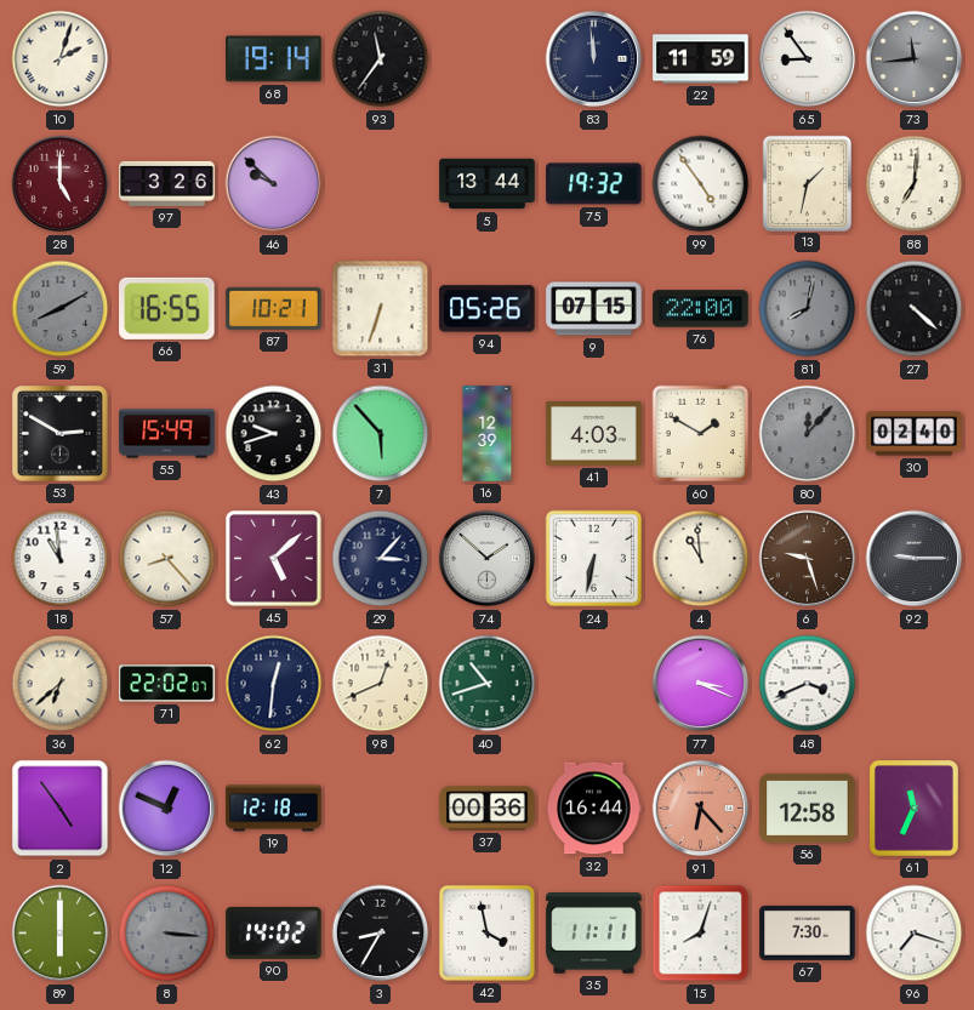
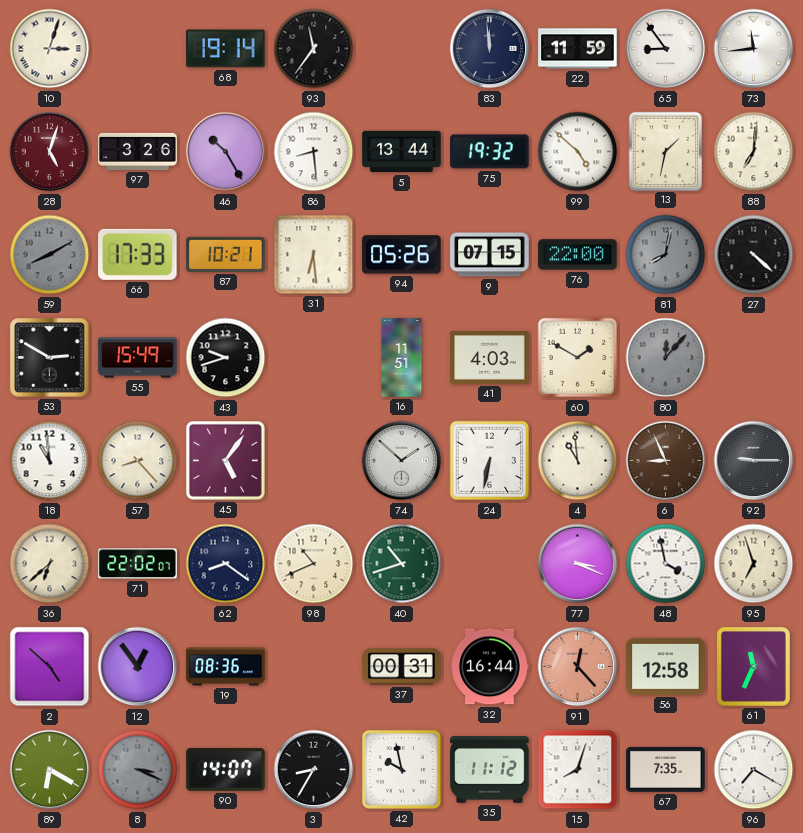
10: 2:03 -> 3:03
73 dial: grey -> white
28: 5:00 -> 5:03
46: 9:52 -> 10:25
86: none -> 8:29
99: 4:54 -> 4:52
66: 16:55 -> 17:33
31: 6:33 -> 6:29
7: 5:53 -> none
16: 12:39 -> 11:51
30: 02:40 -> none
45: 5:08 -> 5:06
29: 3:07 -> none
6: 9:27 -> 8:56
62: 12:31 -> 8:21
98: 12:41 -> 10:41
48: 3:41 -> 3:58
95: none -> 6:57
2: 4:54 -> 4:52
12: 12:49 -> 12:54
19: 12:18 -> 08:36
37: 00:36 -> 00:31
91: 6:23 -> 12:23
89: 6:00 -> 6:20
8: 3:16 -> 3:19
90: 14:02 -> 14:07
42: 3:58 -> 9:58
35: 11:11 -> 11:12
67: 7:30 -> 7:35
96: 7:18 -> 7:20
